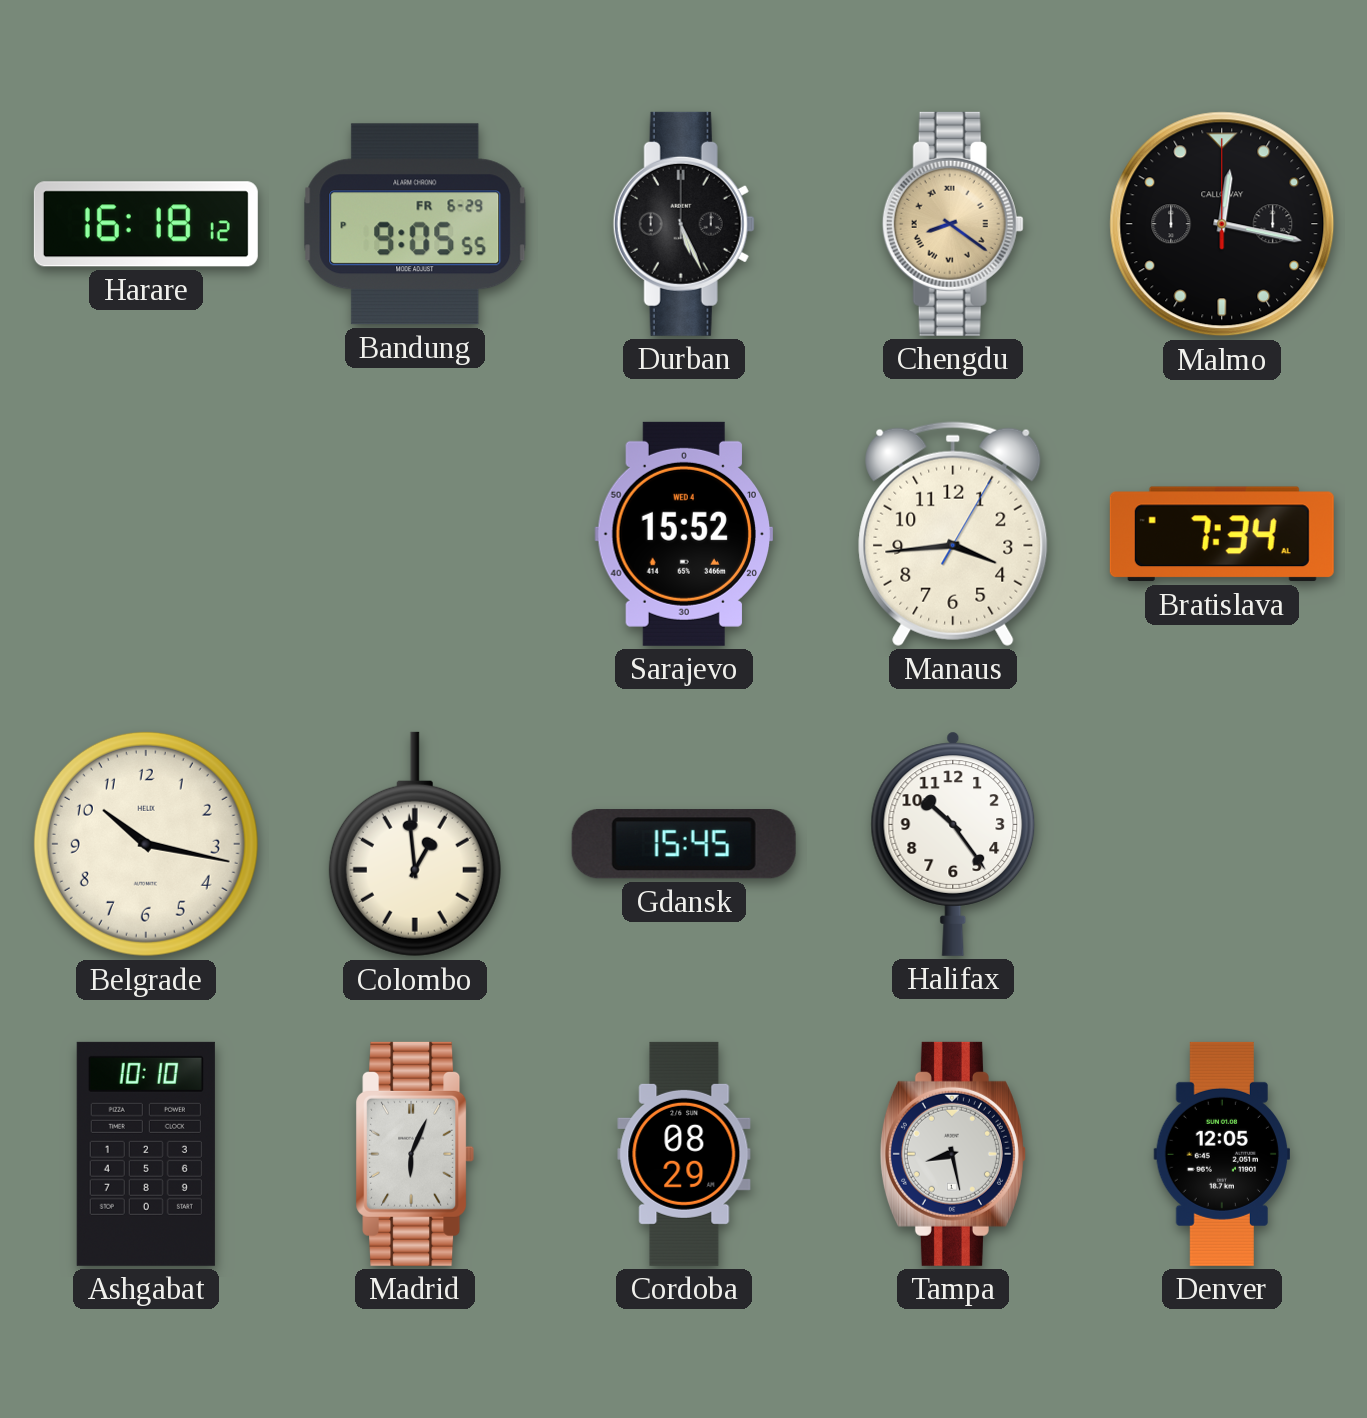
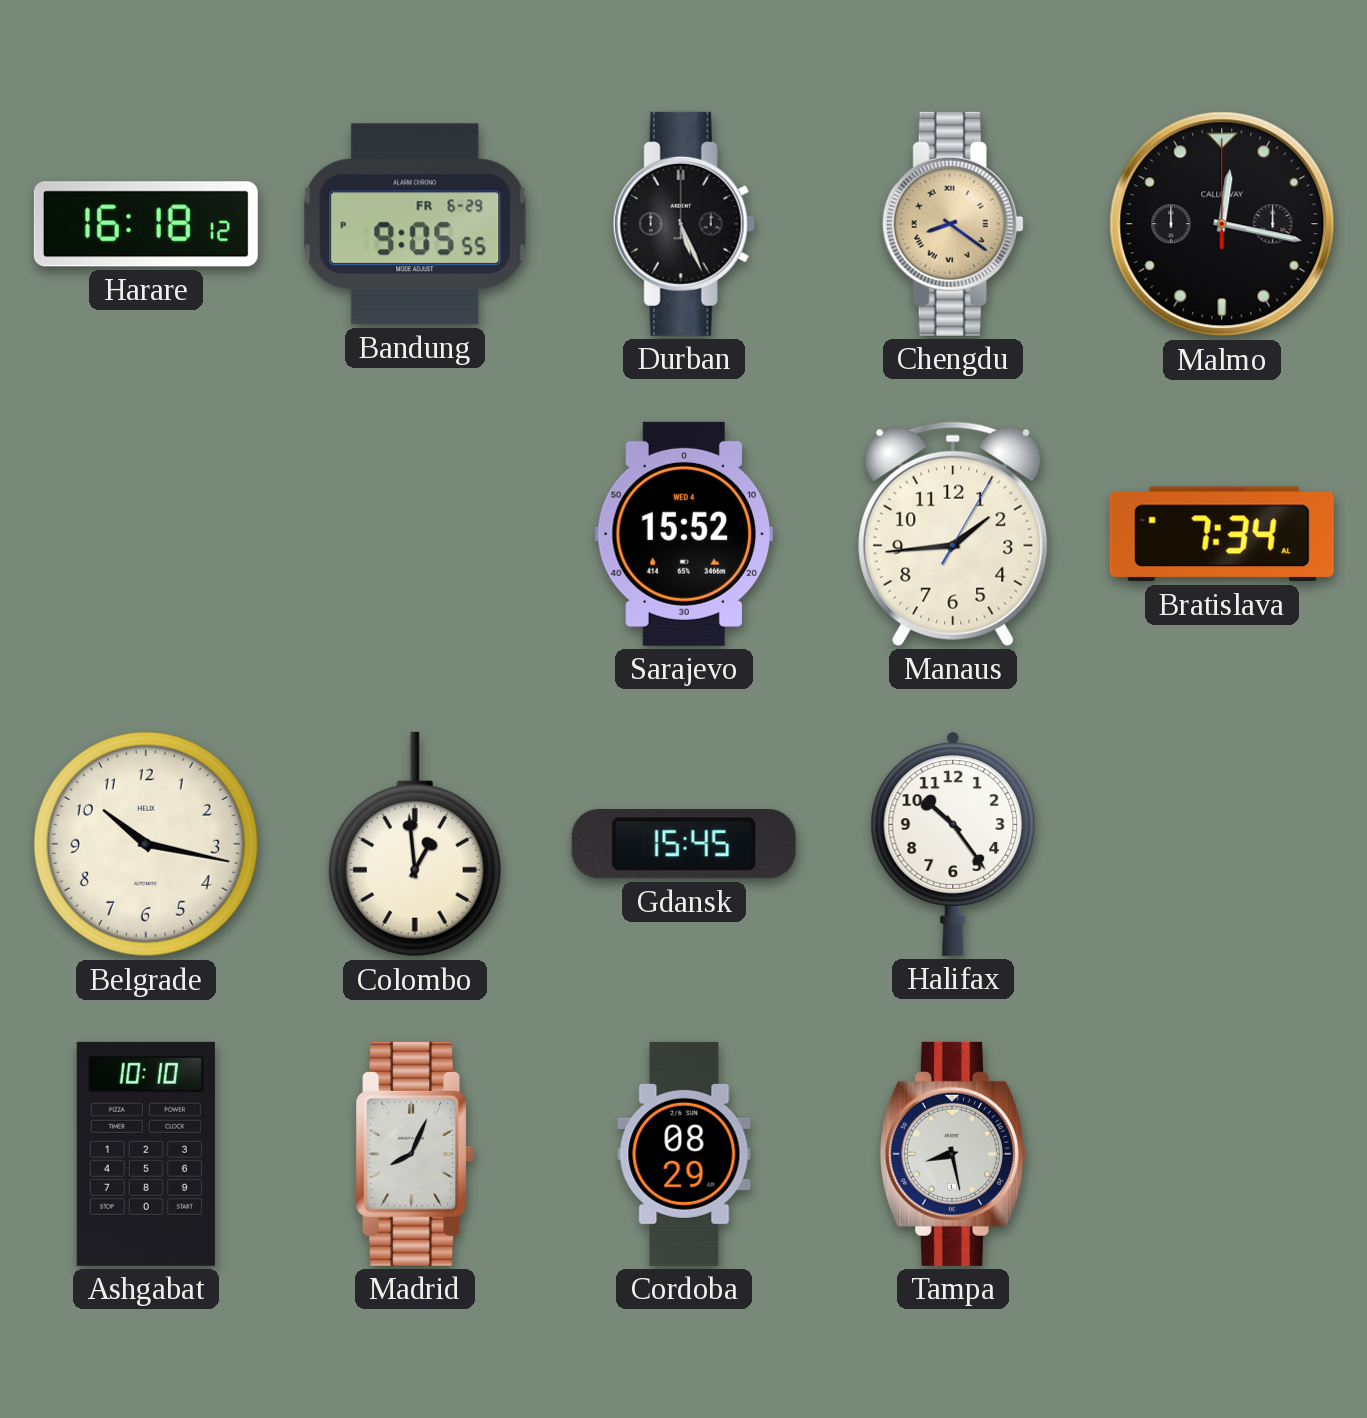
Manaus: 3:44 -> 1:44
Madrid: 6:04 -> 8:04
Denver: 12:05 -> none
